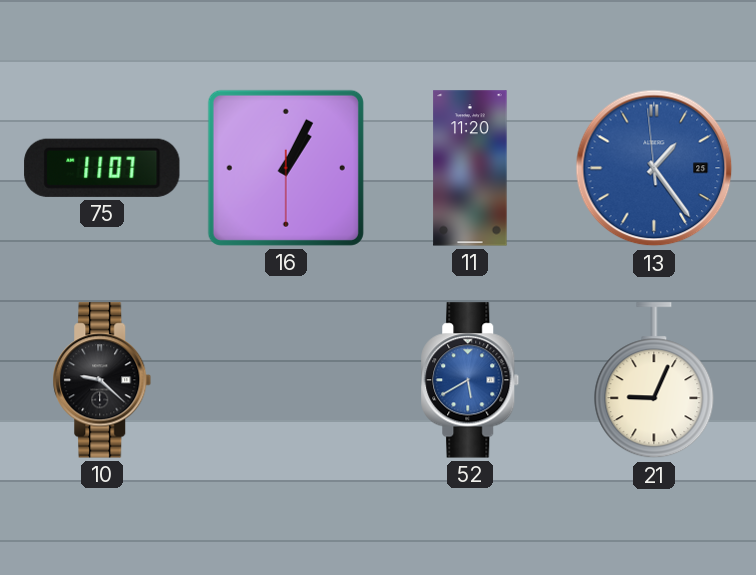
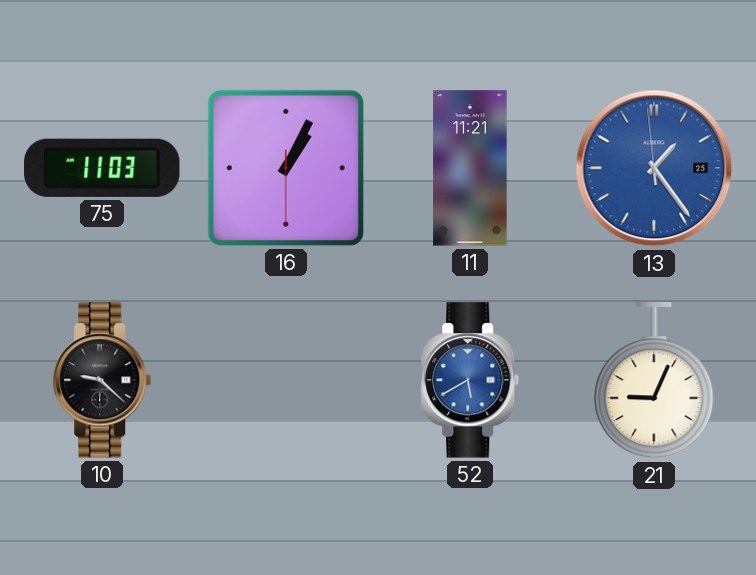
75: 11:07 -> 11:03
11: 11:20 -> 11:21
